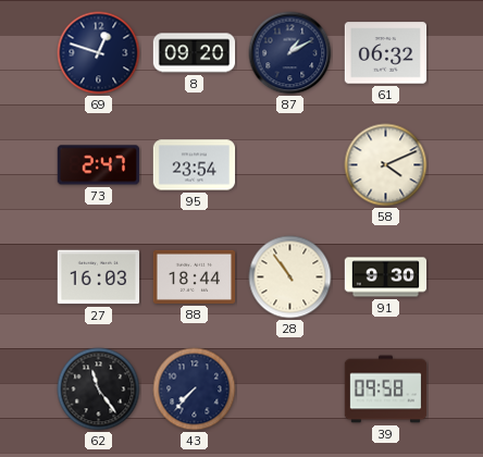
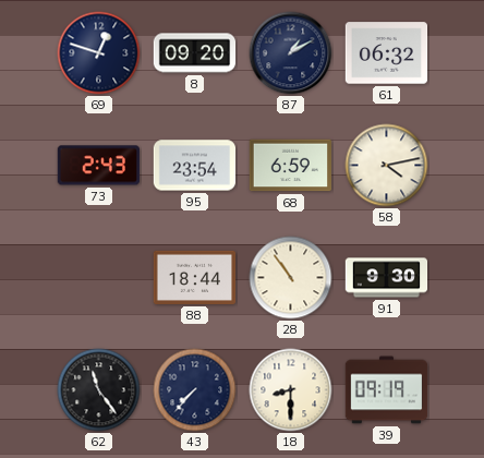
73: 2:47 -> 2:43
68: none -> 6:59
58: 4:11 -> 4:13
27: 16:03 -> none
18: none -> 8:30
39: 09:58 -> 09:19
